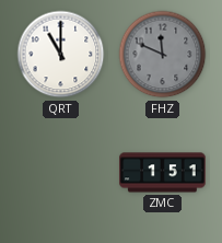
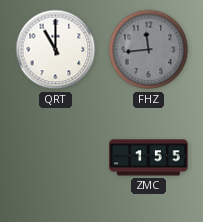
FHZ: 11:49 -> 11:44
ZMC: 1:51 -> 1:55
